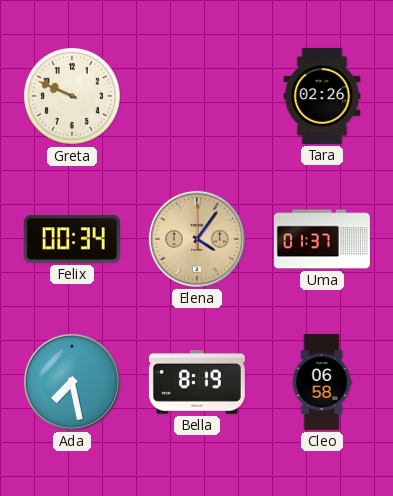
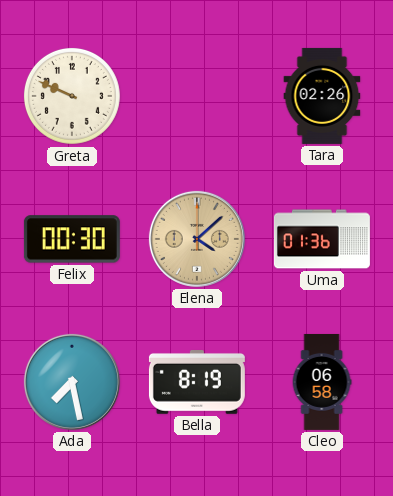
Felix: 00:34 -> 00:30
Elena: 4:06 -> 4:08
Uma: 01:37 -> 01:36
